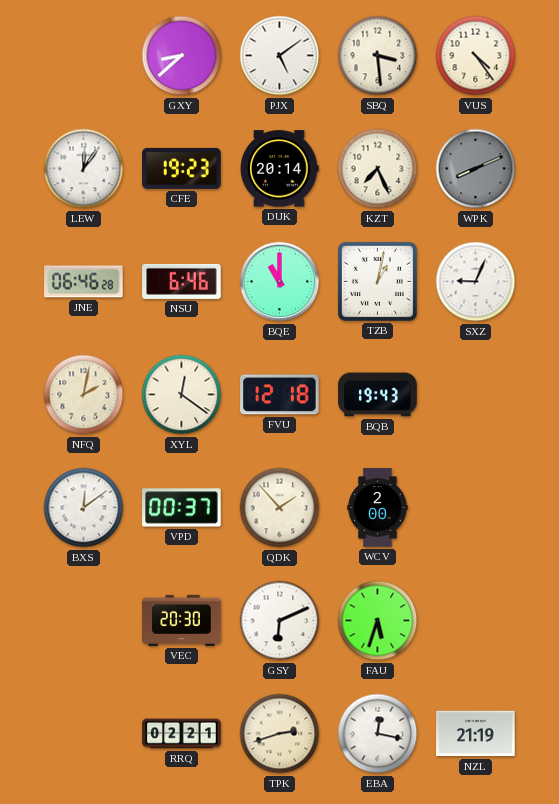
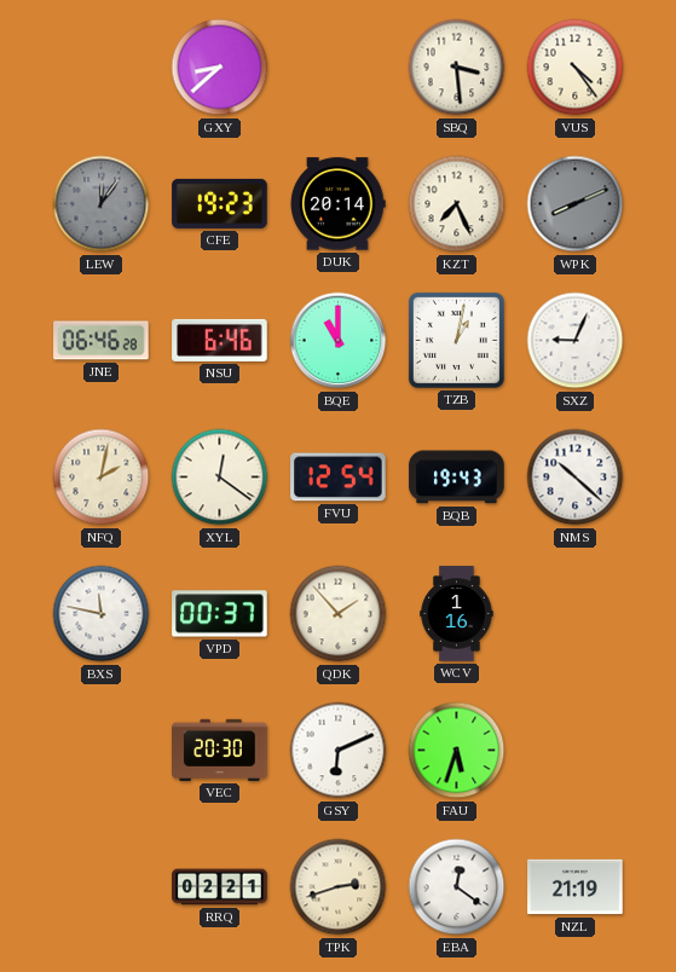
PJX: 5:09 -> none
LEW dial: white -> grey
FVU: 12:18 -> 12:54
NMS: none -> 10:22
BXS: 12:09 -> 11:47
WCV: 2:00 -> 1:16
EBA: 12:17 -> 12:21
